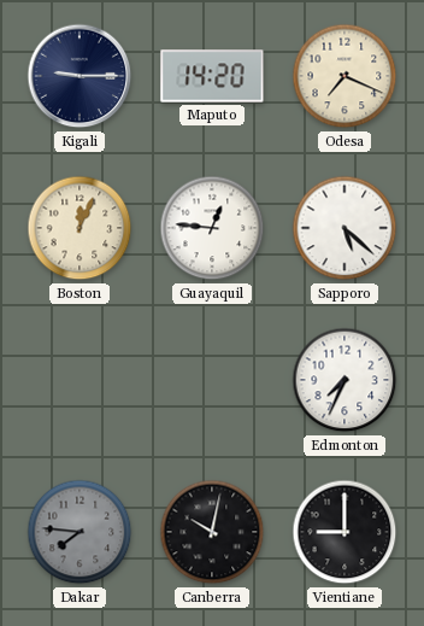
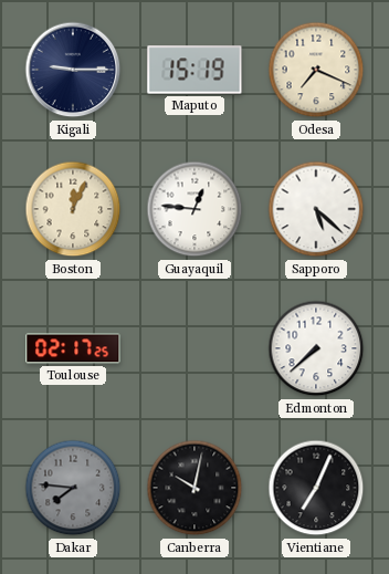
Maputo: 14:20 -> 15:19
Toulouse: none -> 02:17
Edmonton: 7:34 -> 7:38
Vientiane: 9:00 -> 7:04
